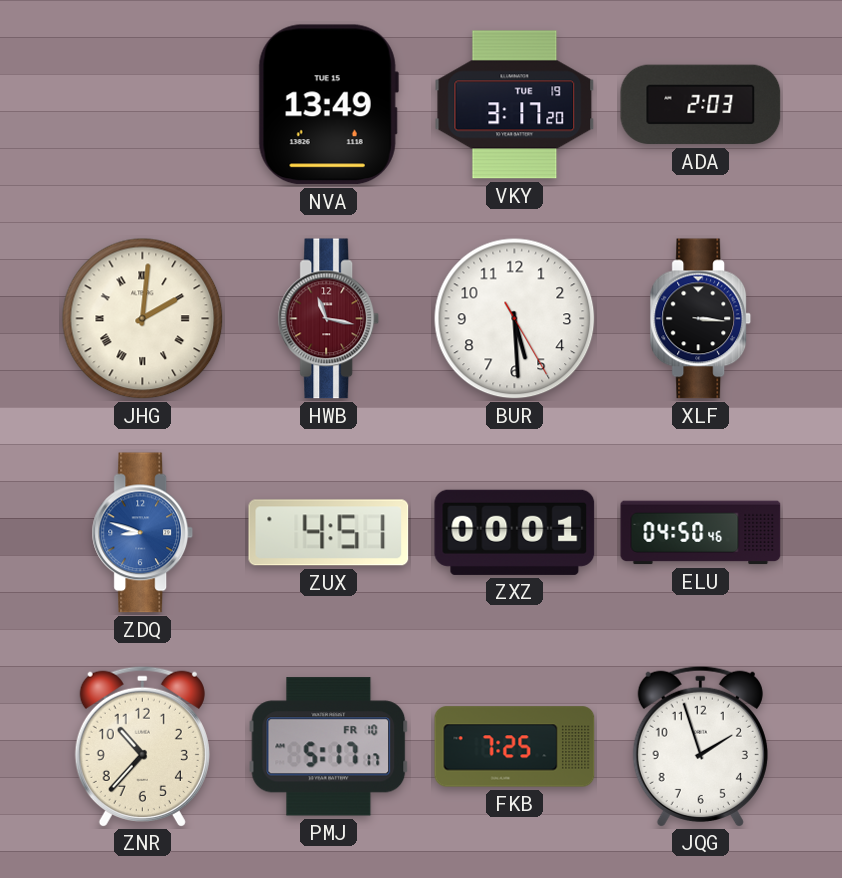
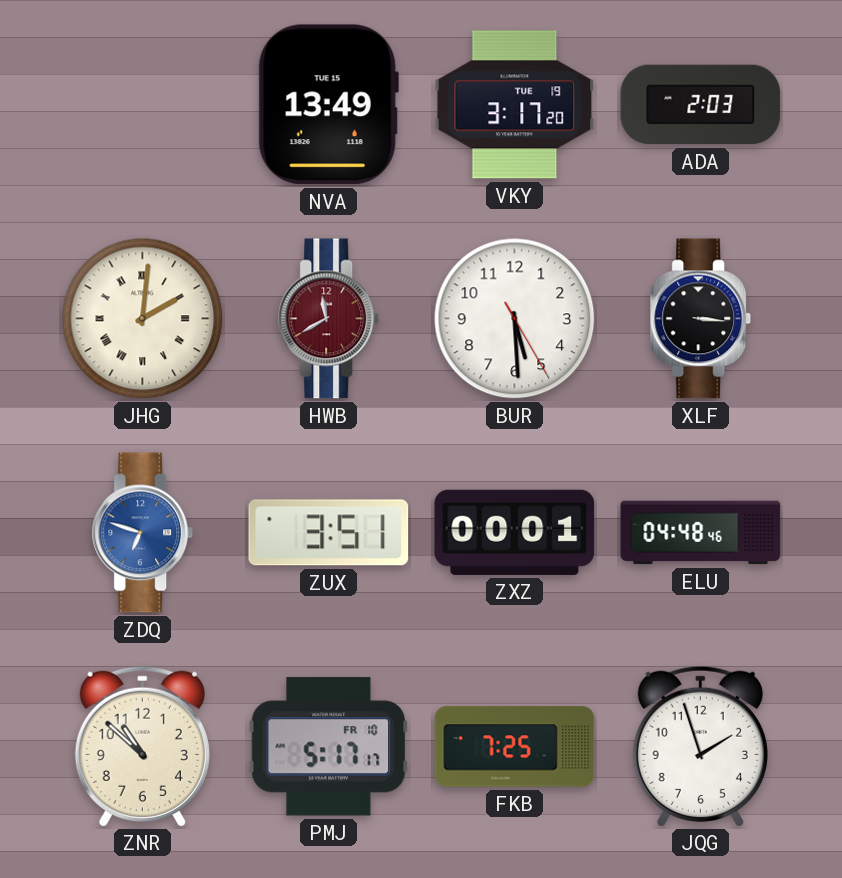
HWB: 11:17 -> 11:40
ZDQ: 8:48 -> 6:48
ZUX: 4:51 -> 3:51
ELU: 04:50 -> 04:48
ZNR: 10:37 -> 10:52
